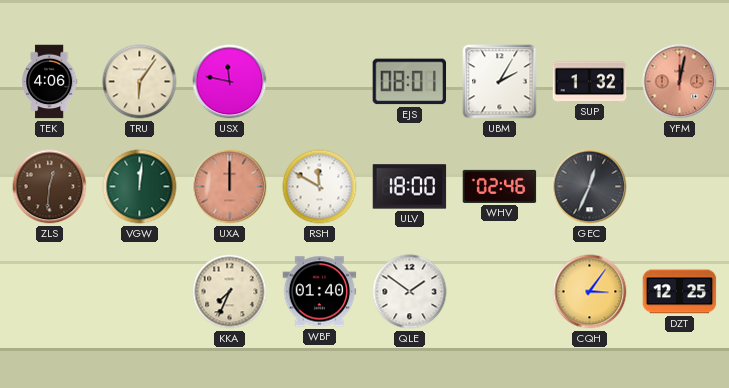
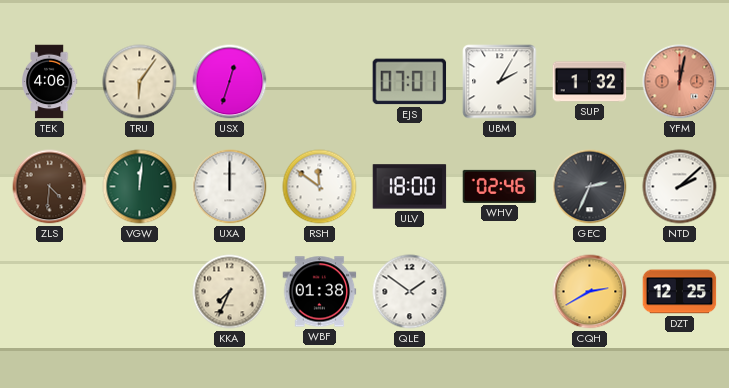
USX: 11:47 -> 12:33
EJS: 08:01 -> 07:01
ZLS: 12:31 -> 4:31
UXA dial: salmon -> white
RSH: 11:50 -> 11:51
GEC: 12:34 -> 2:34
NTD: none -> 2:08
WBF: 01:40 -> 01:38
CQH: 3:06 -> 2:40
